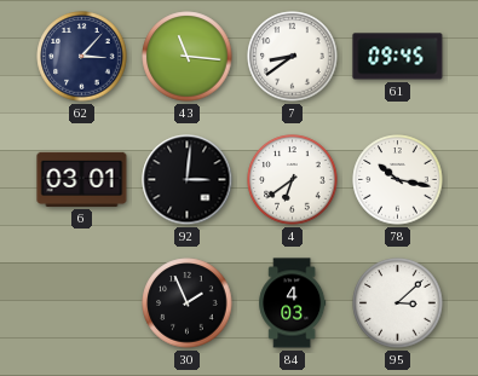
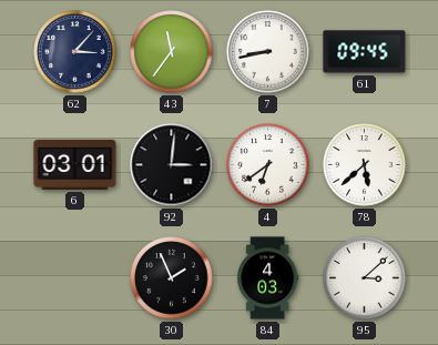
43: 11:16 -> 11:36
7: 8:39 -> 8:43
78: 10:17 -> 5:38
